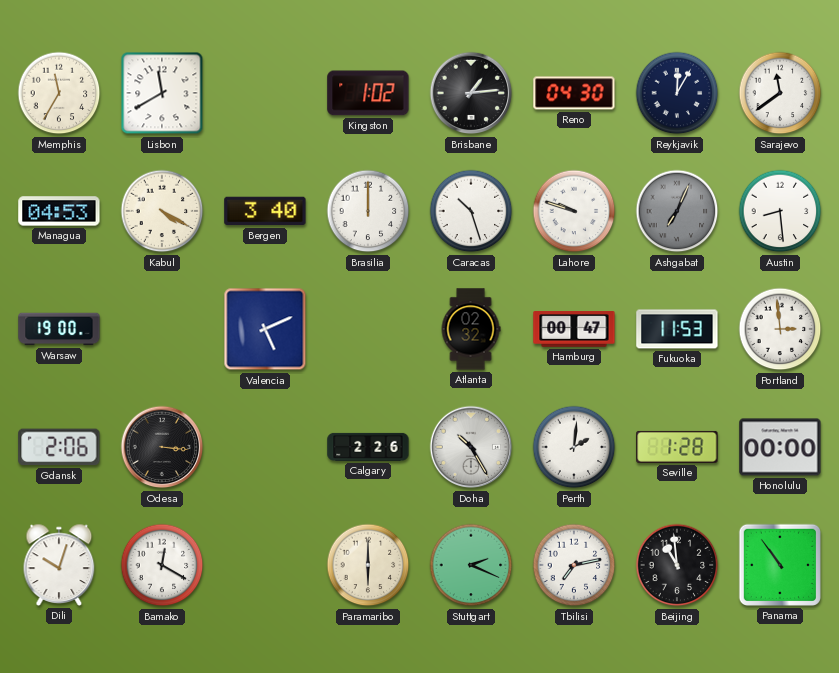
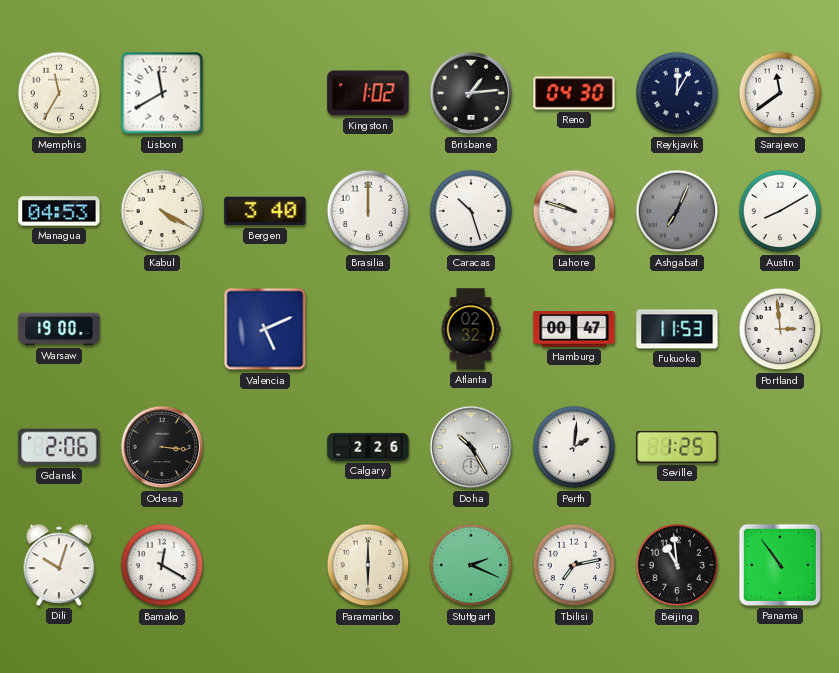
Austin: 8:29 -> 8:10
Seville: 1:28 -> 1:25
Honolulu: 00:00 -> none
